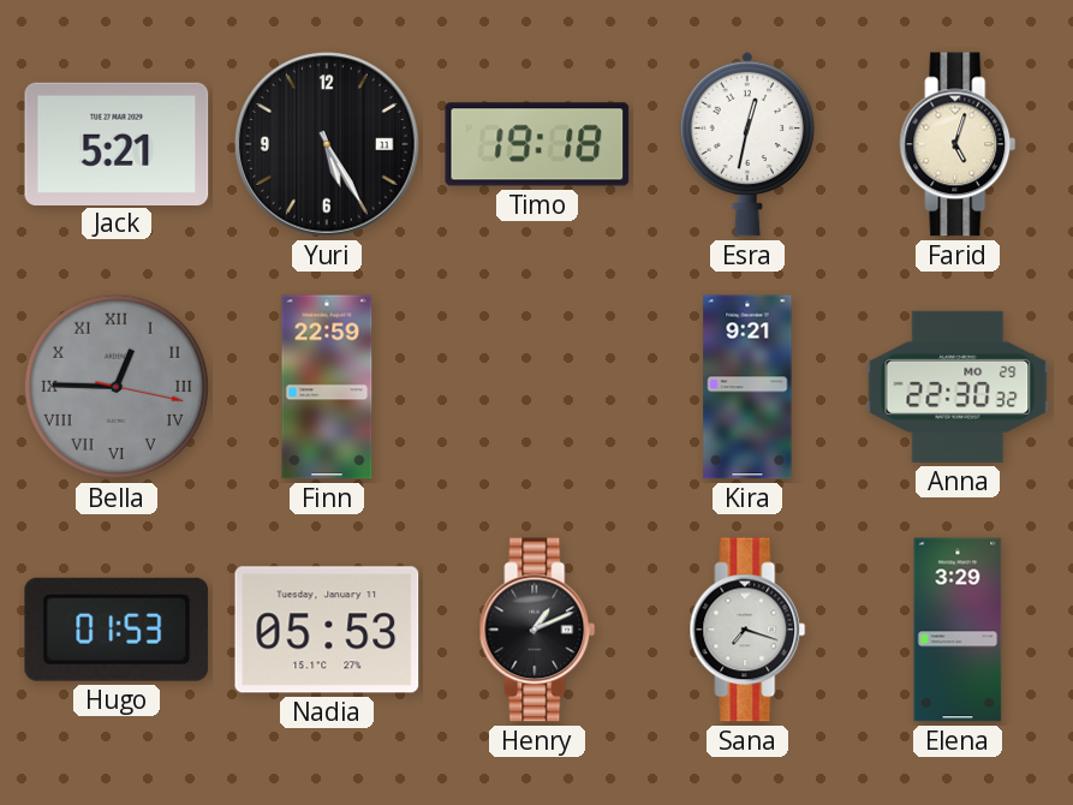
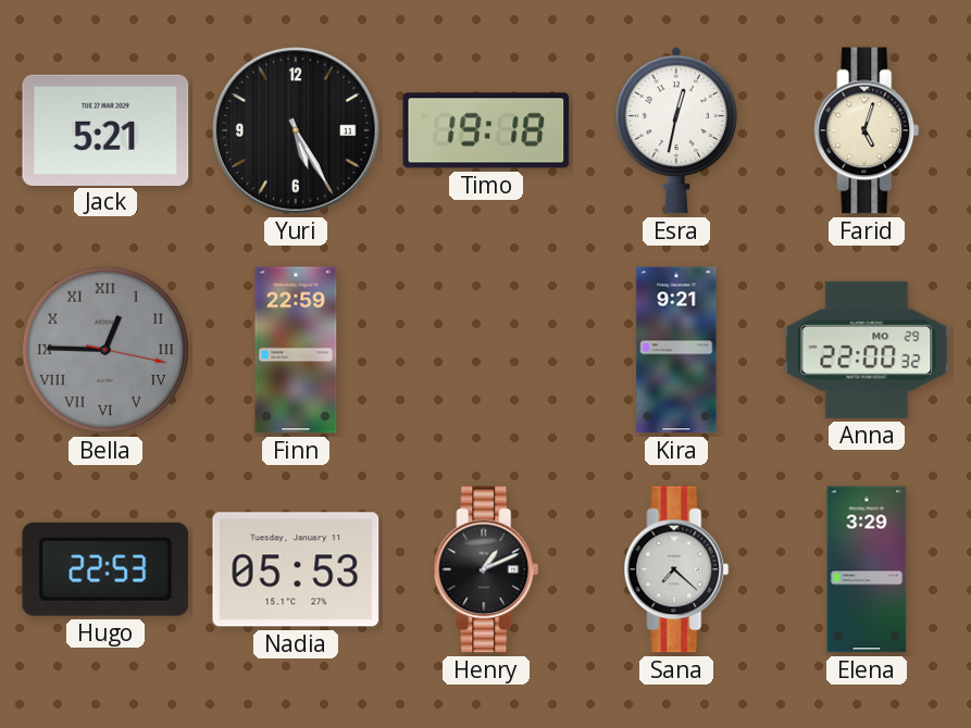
Anna: 22:30 -> 22:00
Hugo: 01:53 -> 22:53
Sana: 7:18 -> 7:22
